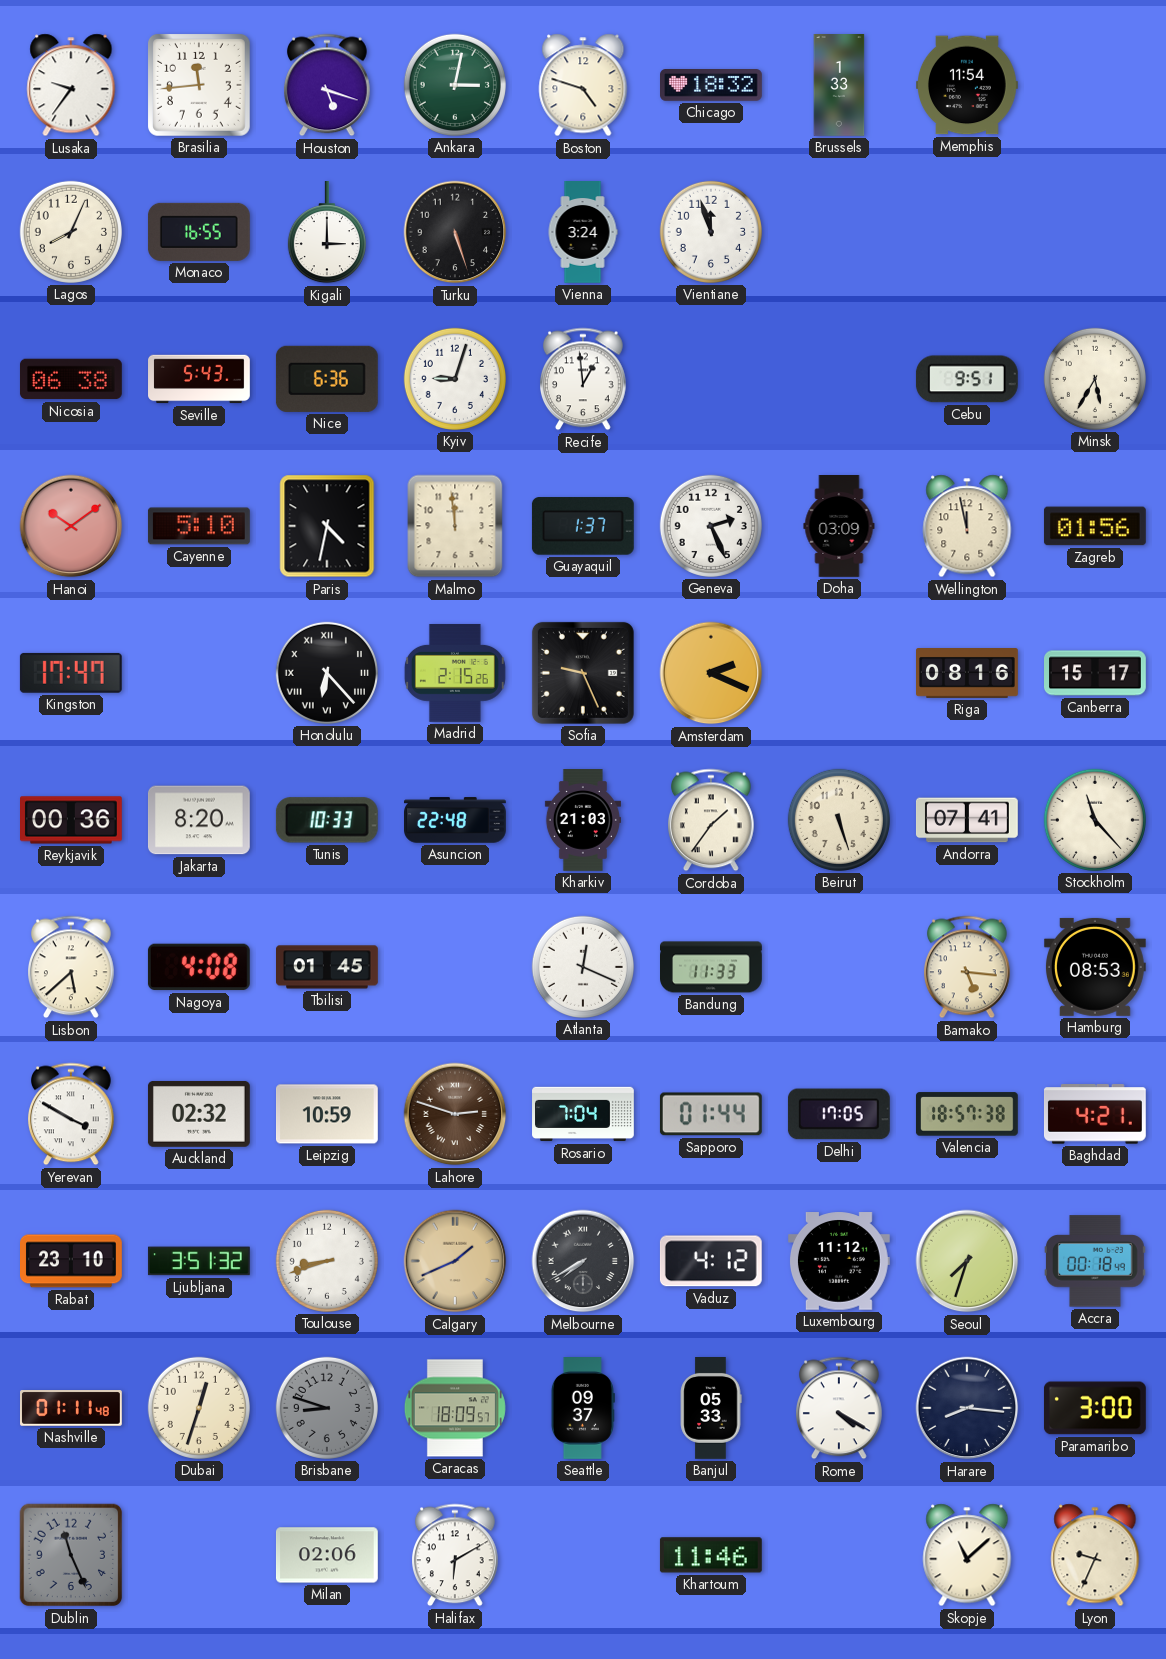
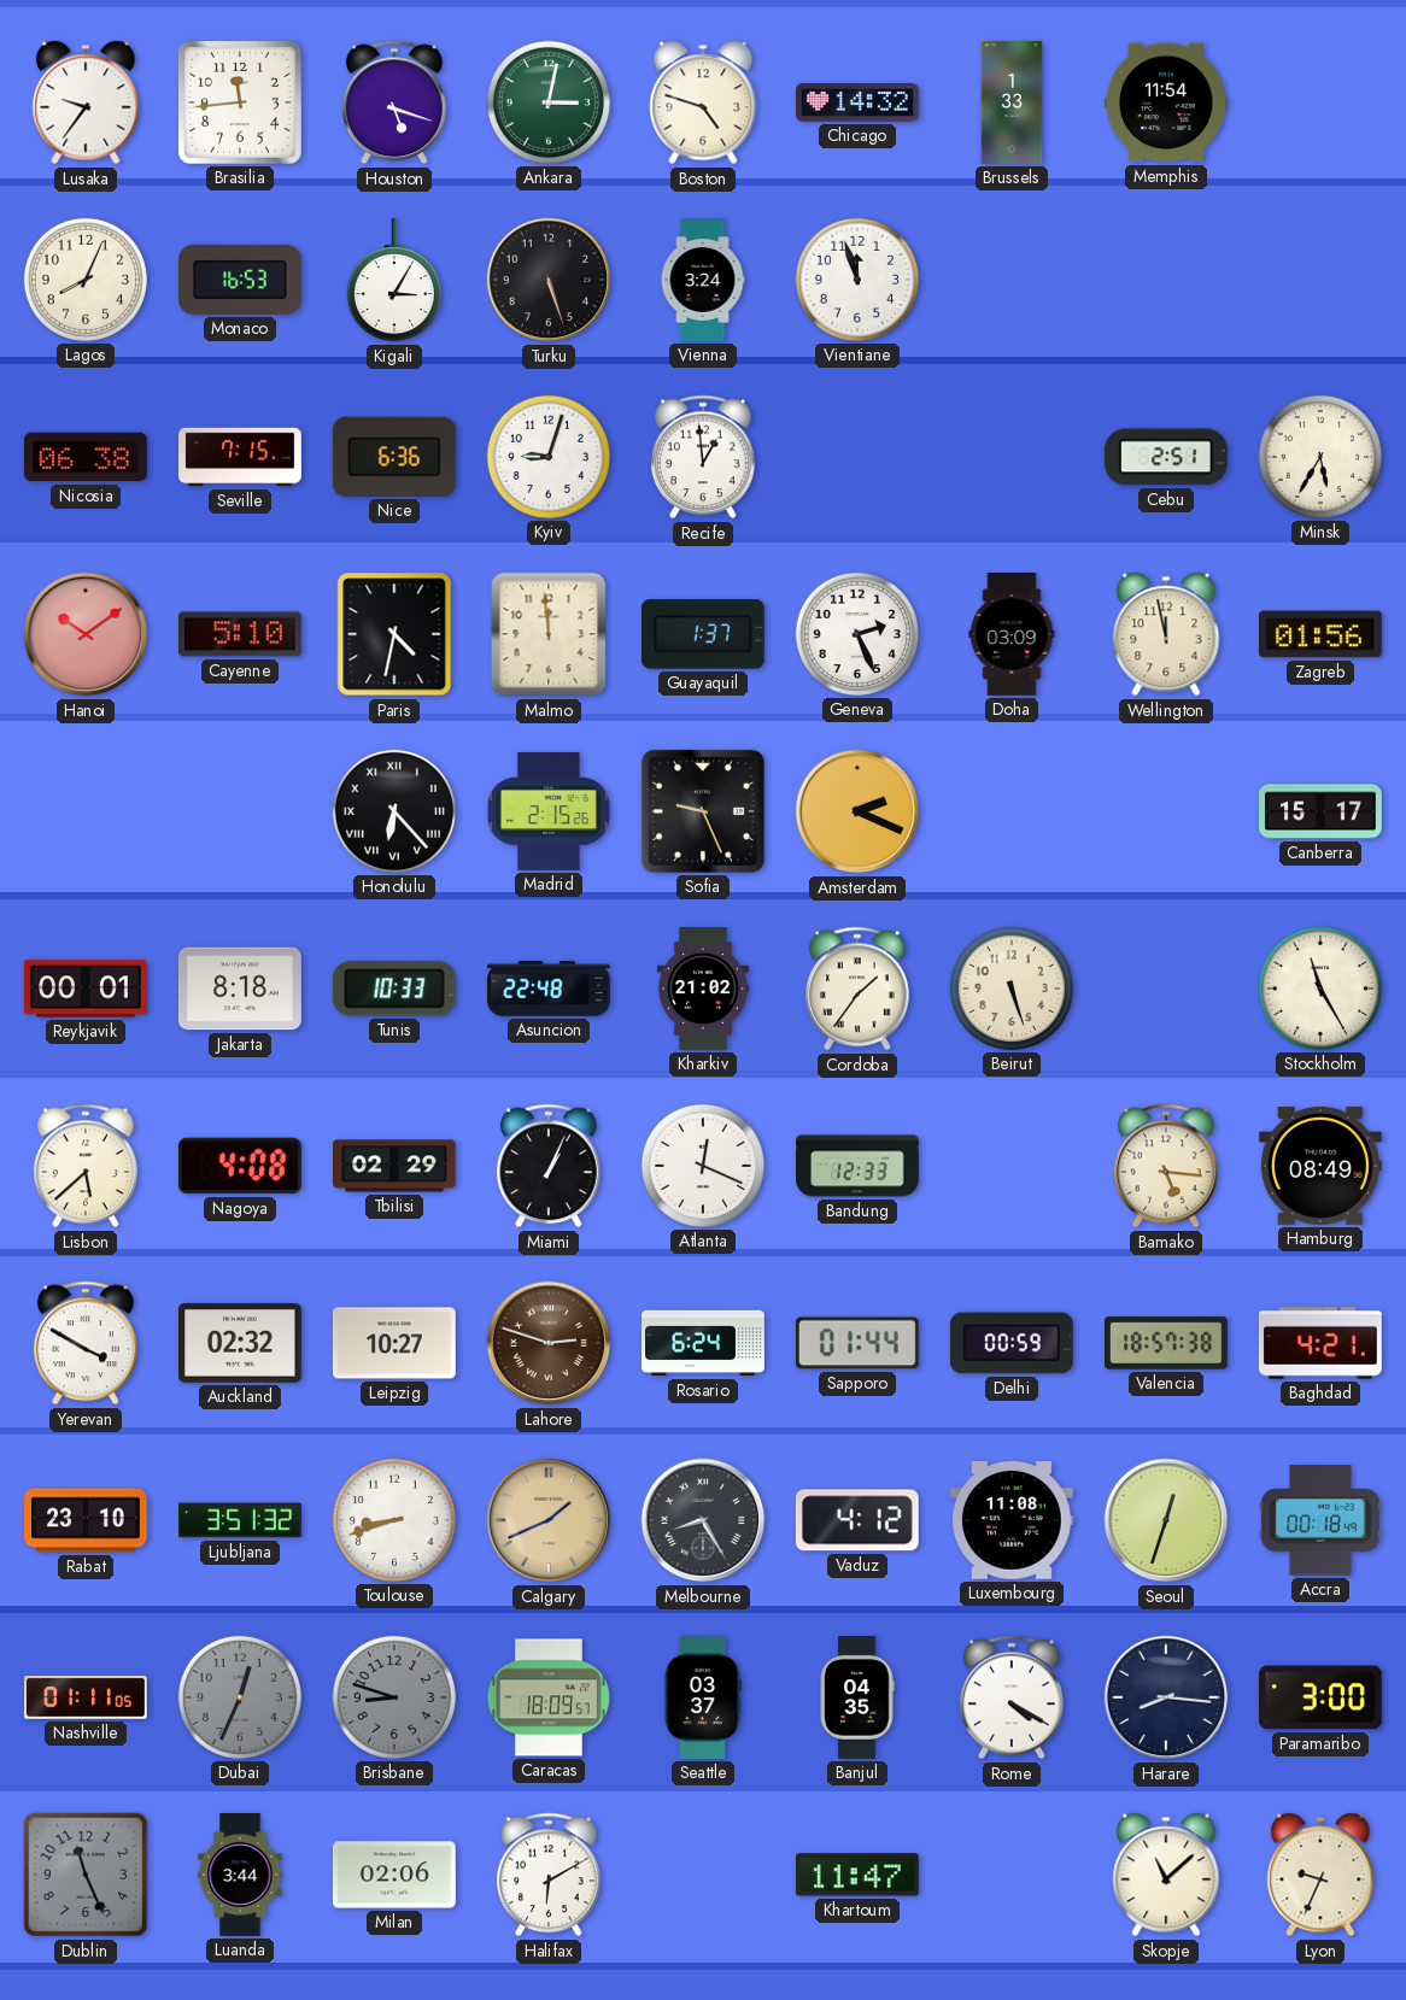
Chicago: 18:32 -> 14:32
Monaco: 16:55 -> 16:53
Kigali: 3:00 -> 3:05
Seville: 5:43 -> 7:15
Cebu: 9:51 -> 2:51
Kingston: 17:47 -> none
Riga: 08:16 -> none
Reykjavik: 00:36 -> 00:01
Jakarta: 8:20 -> 8:18
Kharkiv: 21:03 -> 21:02
Andorra: 07:41 -> none
Stockholm: 11:23 -> 11:25
Tbilisi: 01:45 -> 02:29
Miami: none -> 1:04
Bandung: 11:33 -> 12:33
Hamburg: 08:53 -> 08:49
Leipzig: 10:59 -> 10:27
Rosario: 7:04 -> 6:24
Delhi: 17:05 -> 00:59
Melbourne: 7:40 -> 8:25
Luxembourg: 11:12 -> 11:08
Seoul: 7:33 -> 12:33
Nashville: 01:11:48 -> 01:11:05
Dubai: 12:33 -> 12:34
Dubai dial: cream -> grey
Seattle: 09:37 -> 03:37
Banjul: 05:33 -> 04:35
Luanda: none -> 3:44
Khartoum: 11:46 -> 11:47
